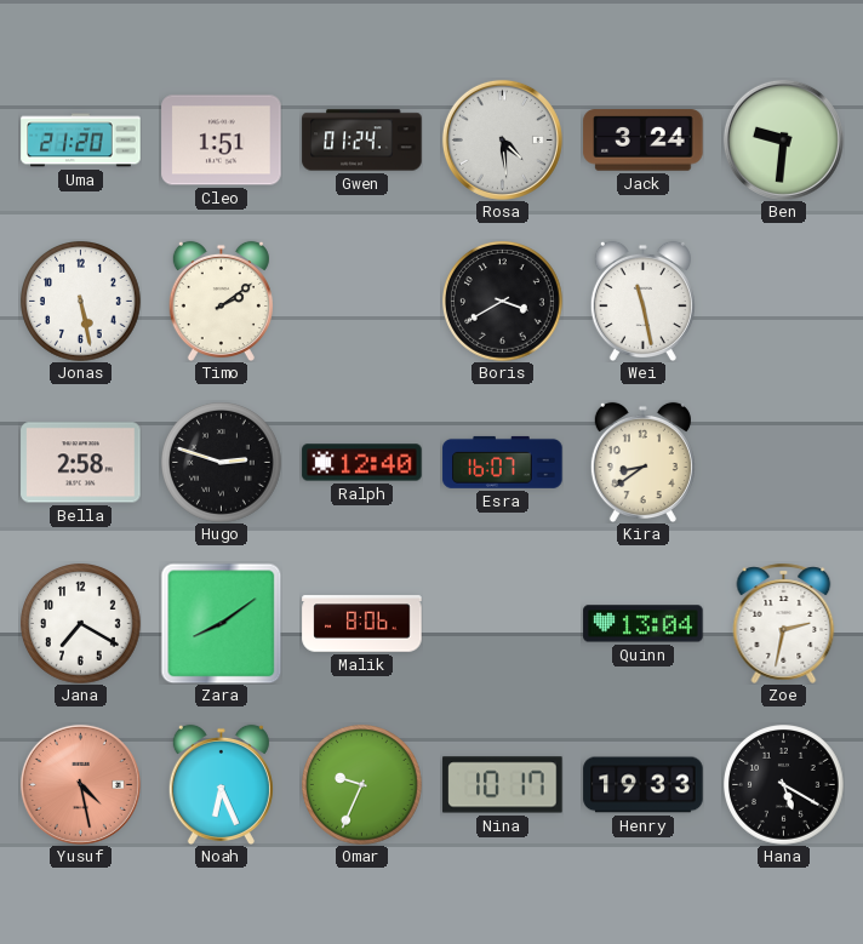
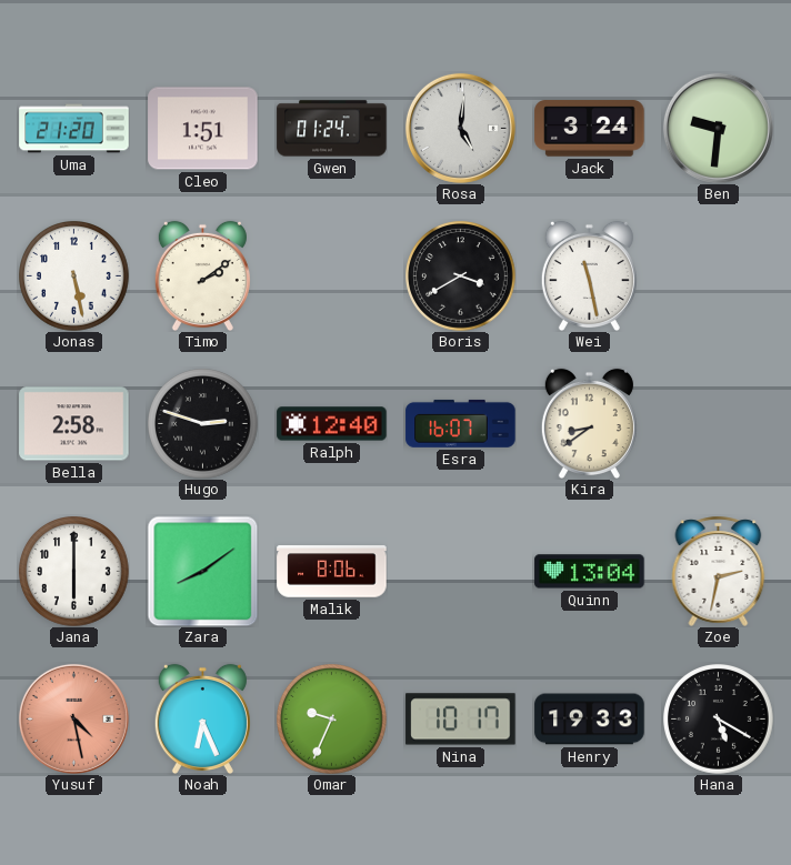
Rosa: 4:29 -> 5:01
Jana: 7:20 -> 6:00
